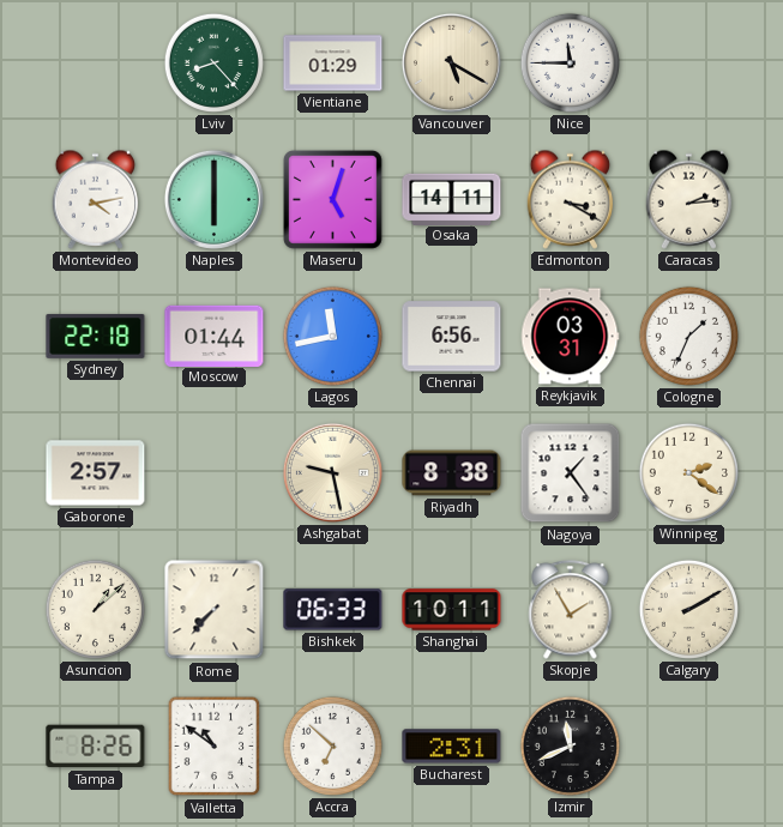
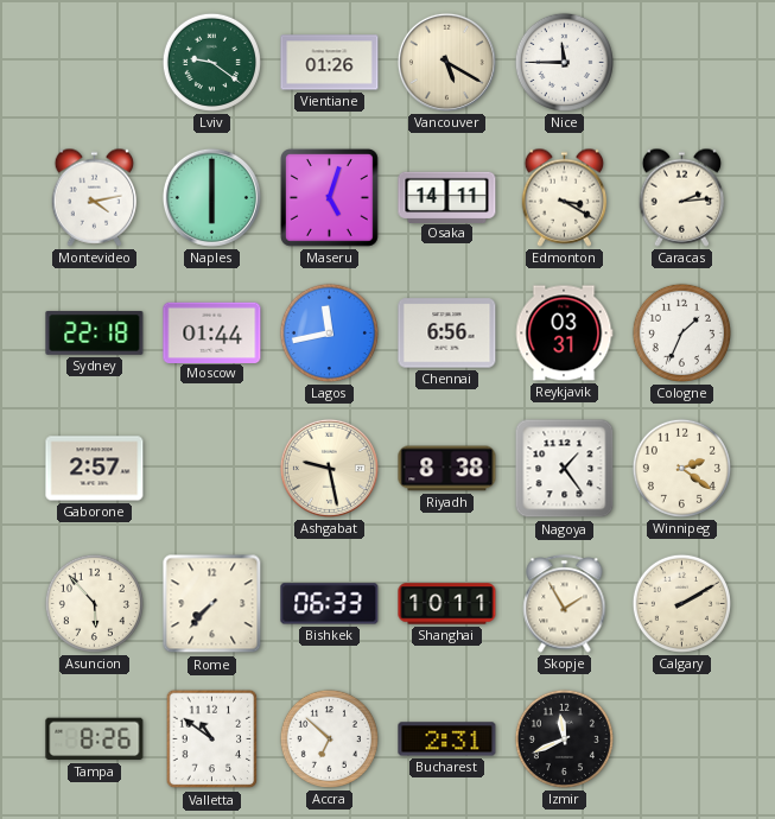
Lviv: 8:23 -> 9:21
Vientiane: 01:29 -> 01:26
Asuncion: 1:08 -> 5:53
